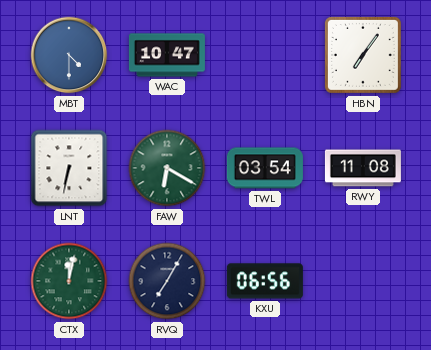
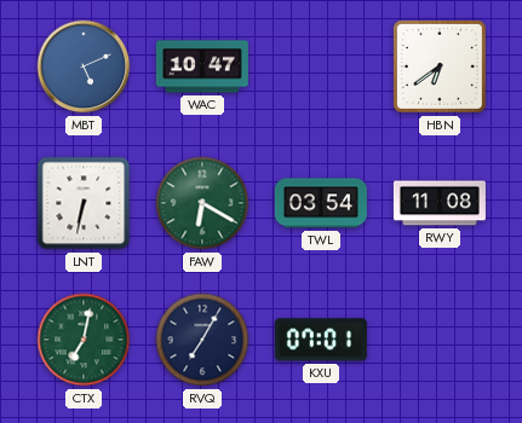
MBT: 4:30 -> 5:11
HBN: 7:06 -> 6:39
CTX: 12:02 -> 7:02
KXU: 06:56 -> 07:01
